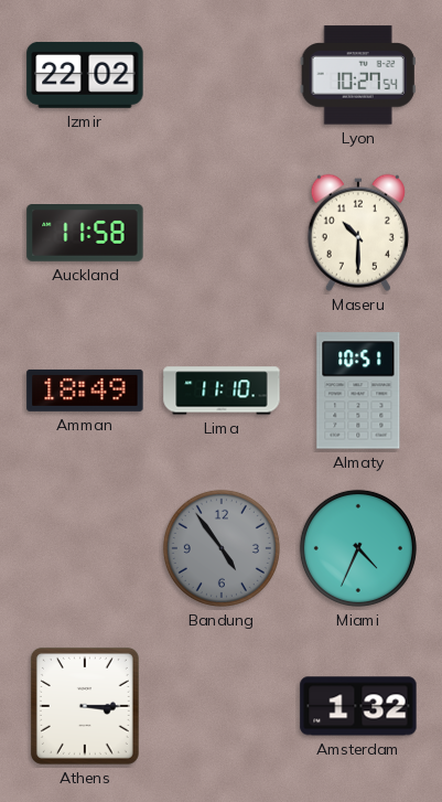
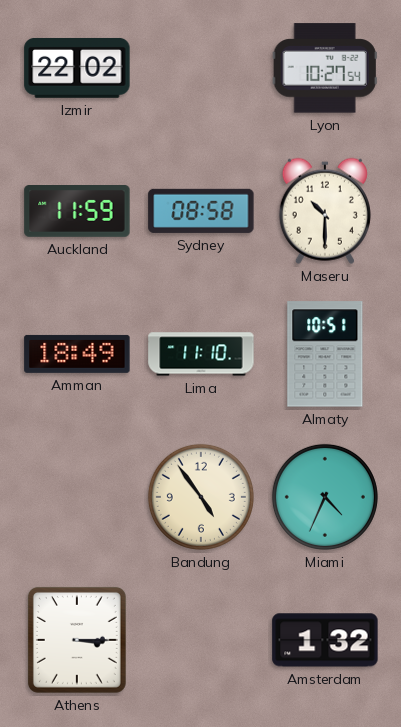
Auckland: 11:58 -> 11:59
Sydney: none -> 08:58
Bandung dial: grey -> cream
